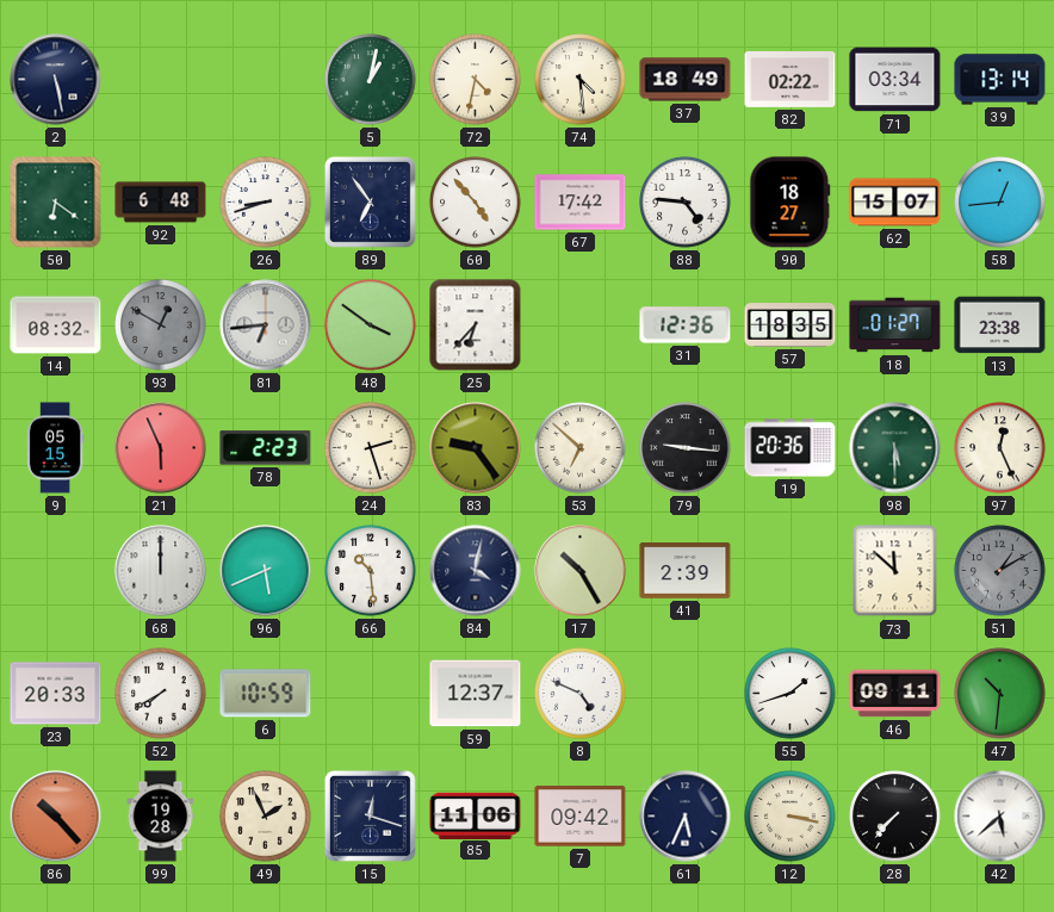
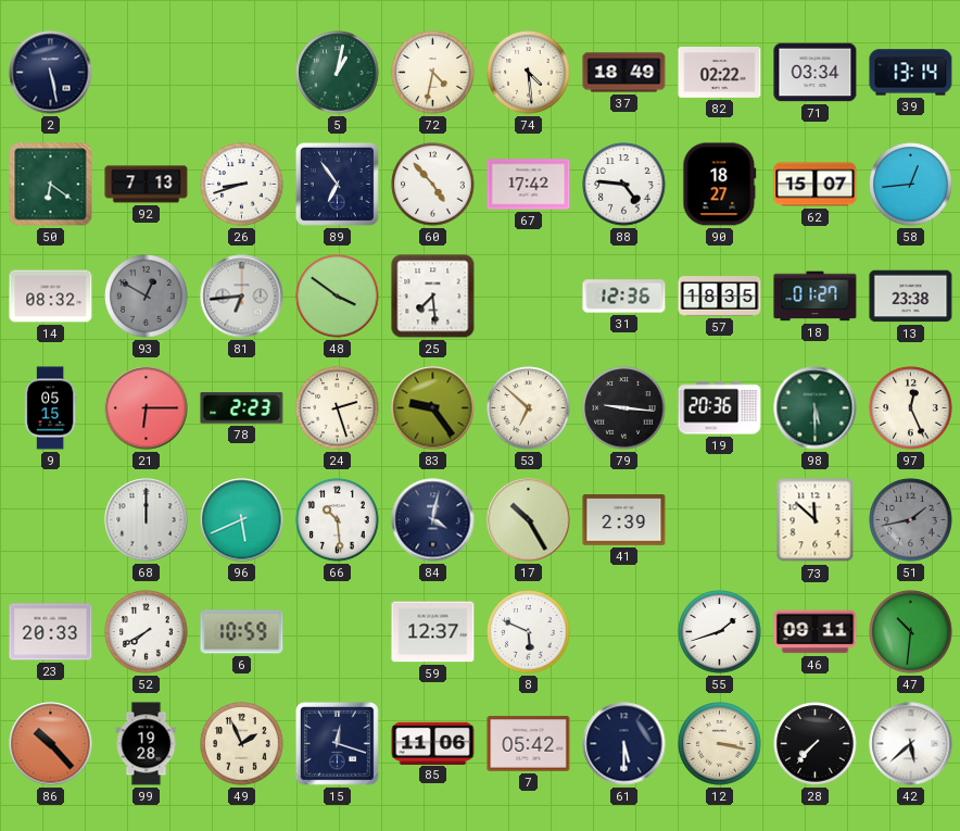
92: 6:48 -> 7:13
25: 6:37 -> 7:29
21: 5:56 -> 6:15
51: 1:10 -> 1:43
8: 4:49 -> 5:49
7: 09:42 -> 05:42
61: 5:34 -> 5:30
